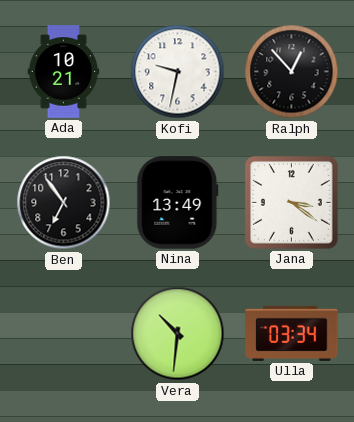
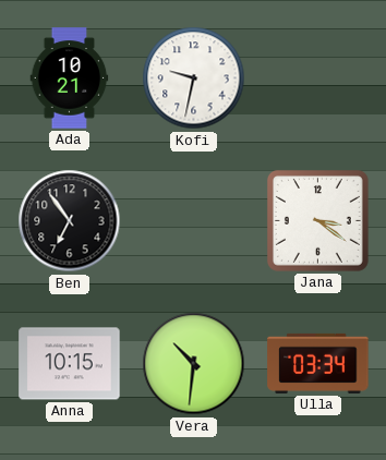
Ralph: 12:53 -> none
Nina: 13:49 -> none
Anna: none -> 10:15
